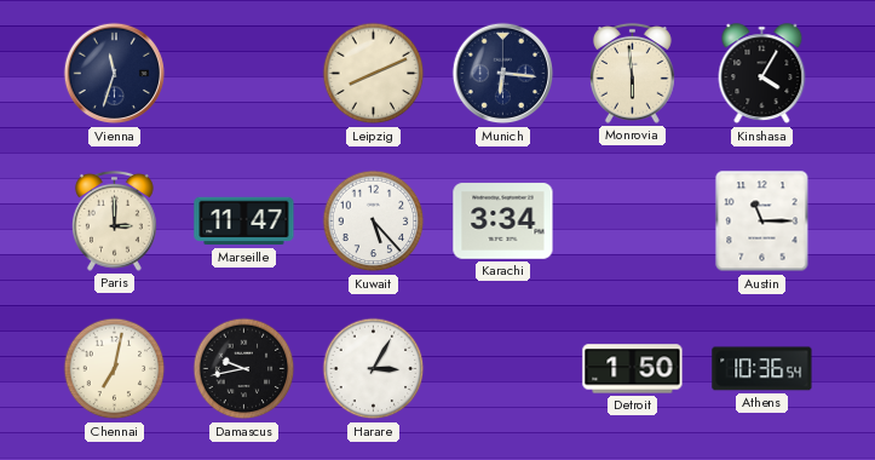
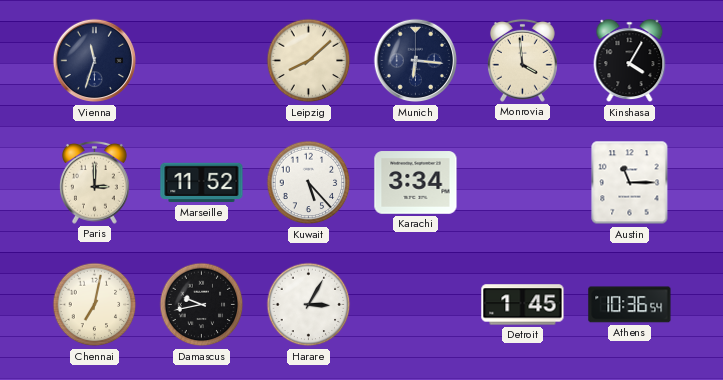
Leipzig: 8:11 -> 8:08
Monrovia: 5:59 -> 3:59
Marseille: 11:47 -> 11:52
Detroit: 1:50 -> 1:45
